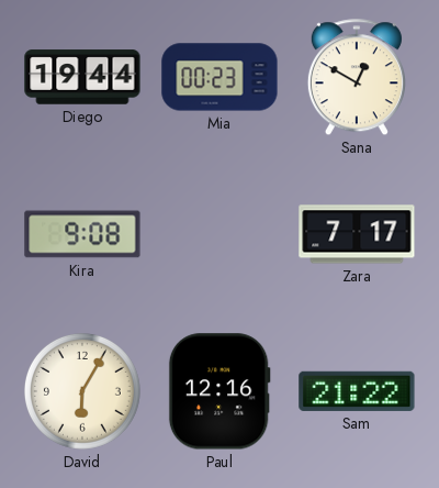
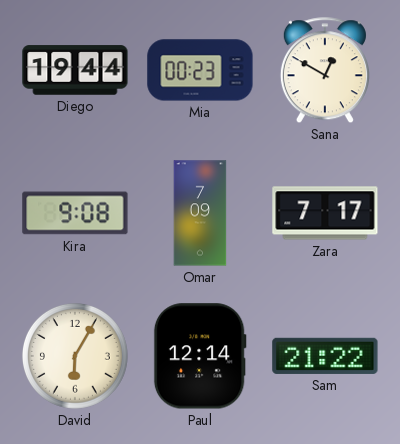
Omar: none -> 7:09
Paul: 12:16 -> 12:14
